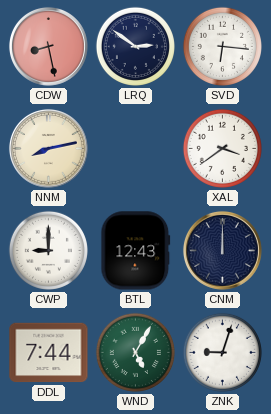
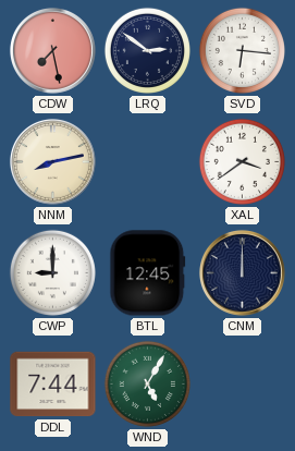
CDW: 8:28 -> 7:28
BTL: 12:43 -> 12:45
ZNK: 9:03 -> none
